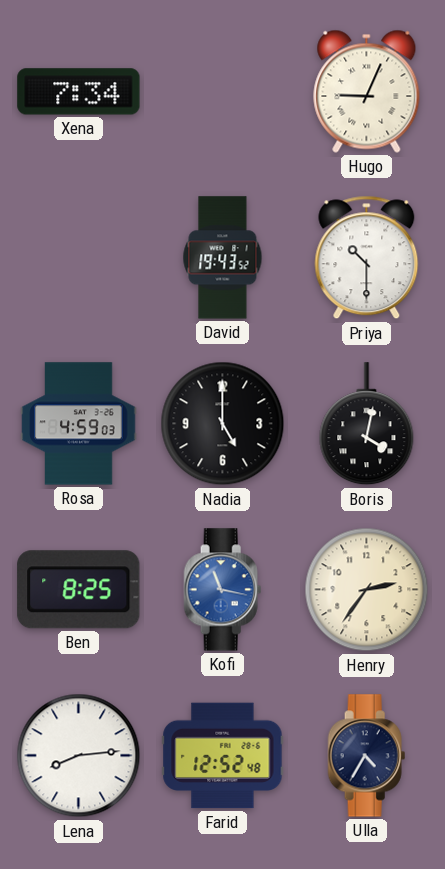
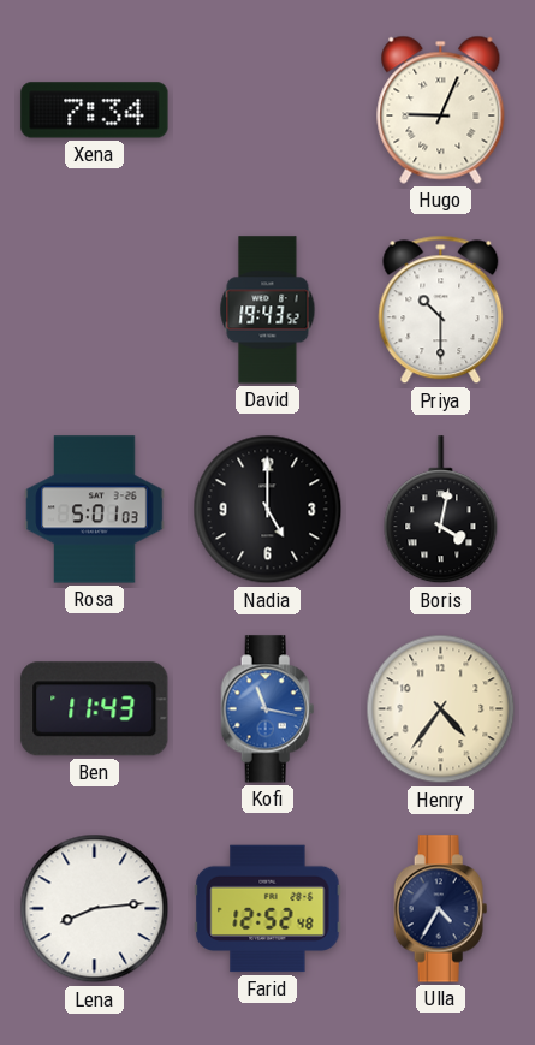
Rosa: 4:59 -> 5:01
Ben: 8:25 -> 11:43
Henry: 2:36 -> 4:36
